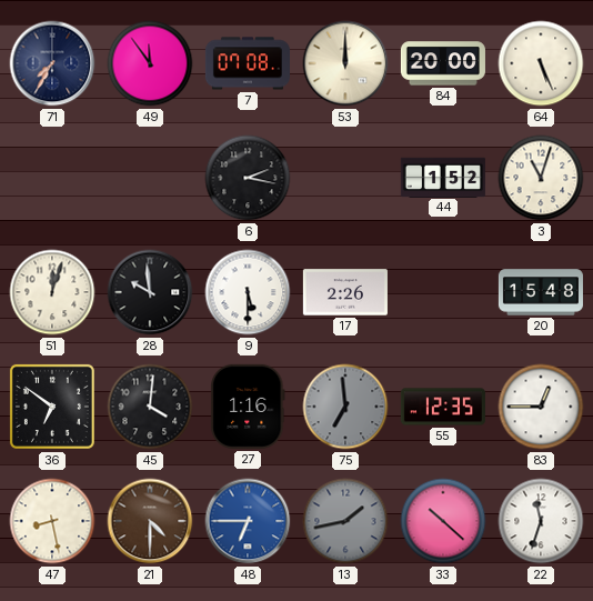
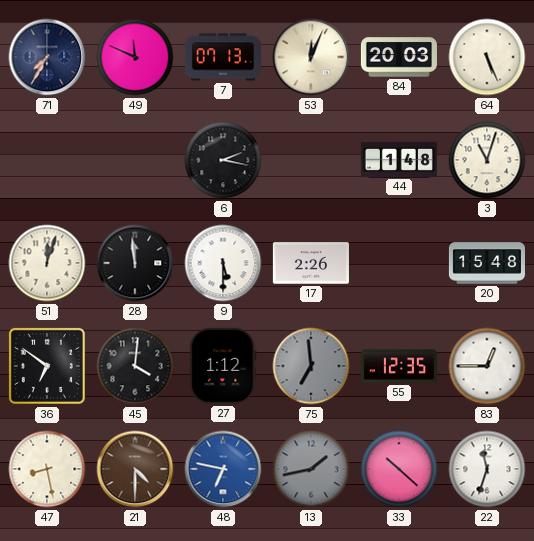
49: 11:54 -> 11:49
7: 07:08 -> 07:13
53: 12:00 -> 12:04
84: 20:00 -> 20:03
44: 1:52 -> 1:48
28: 9:59 -> 11:59
27: 1:16 -> 1:12
48: 6:45 -> 6:47
